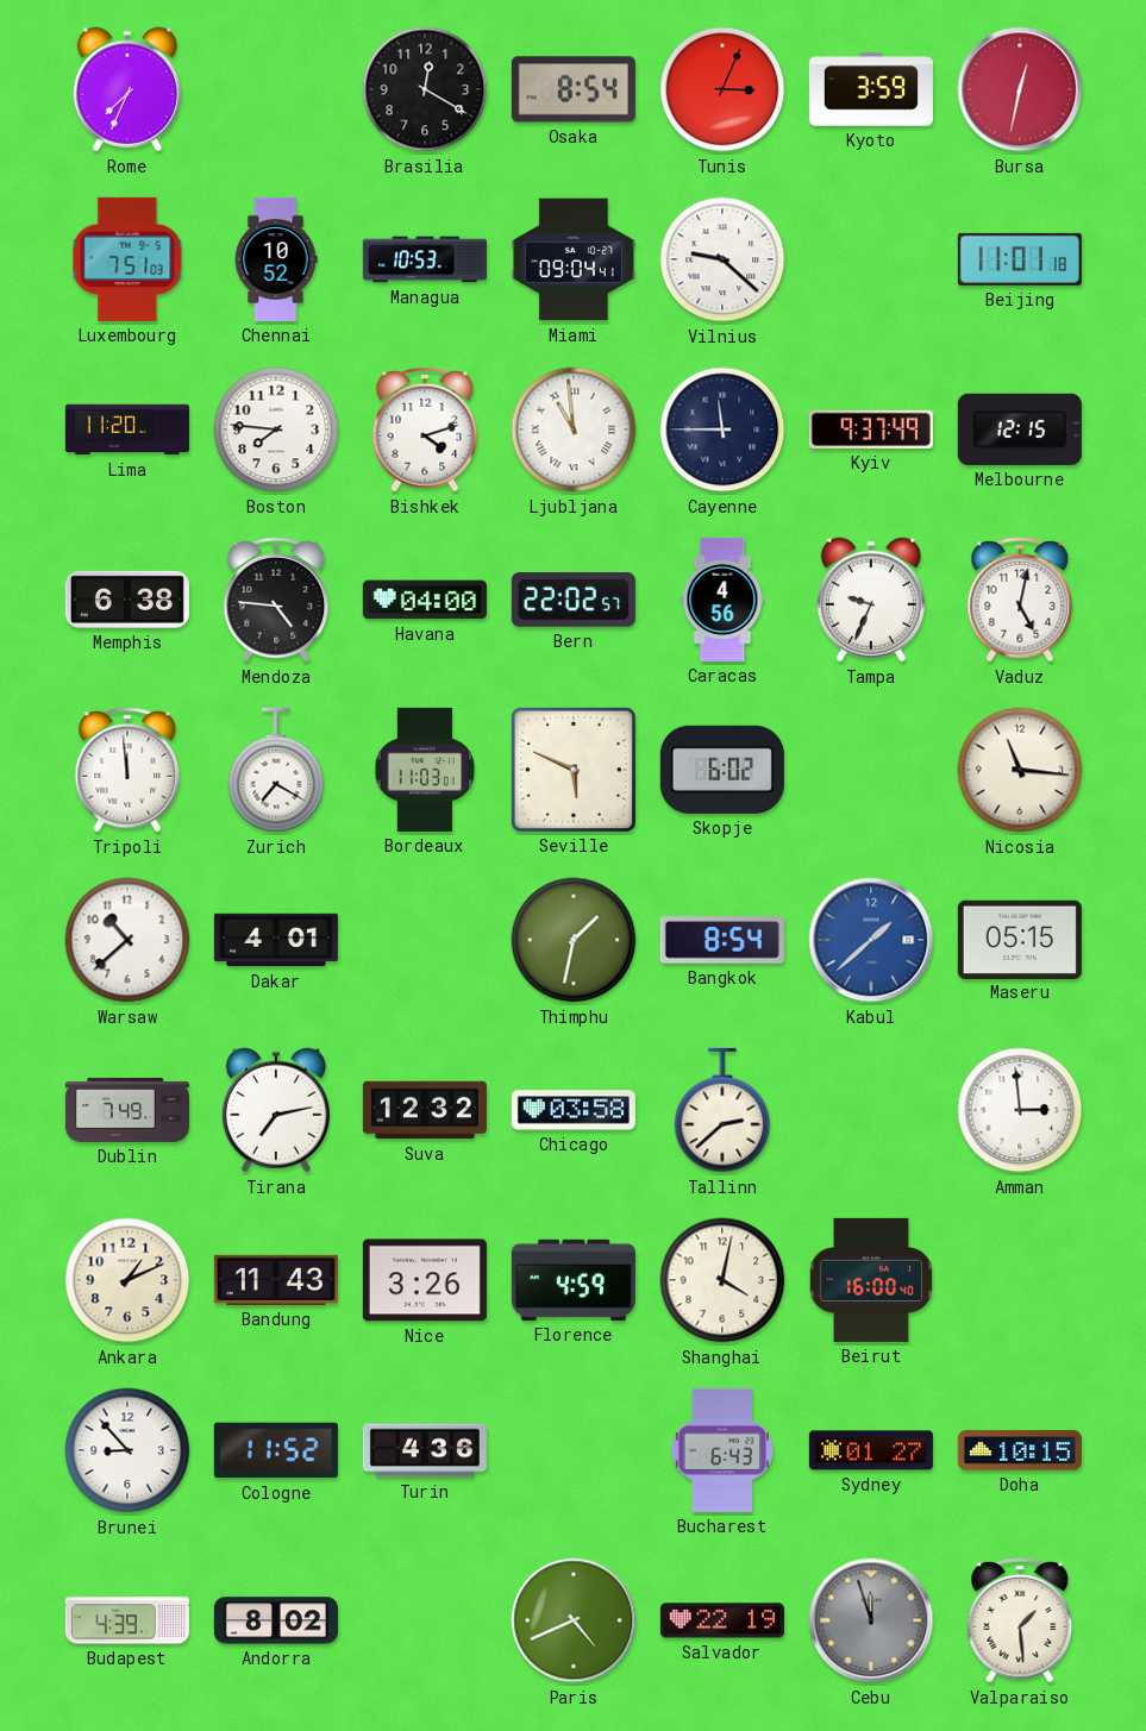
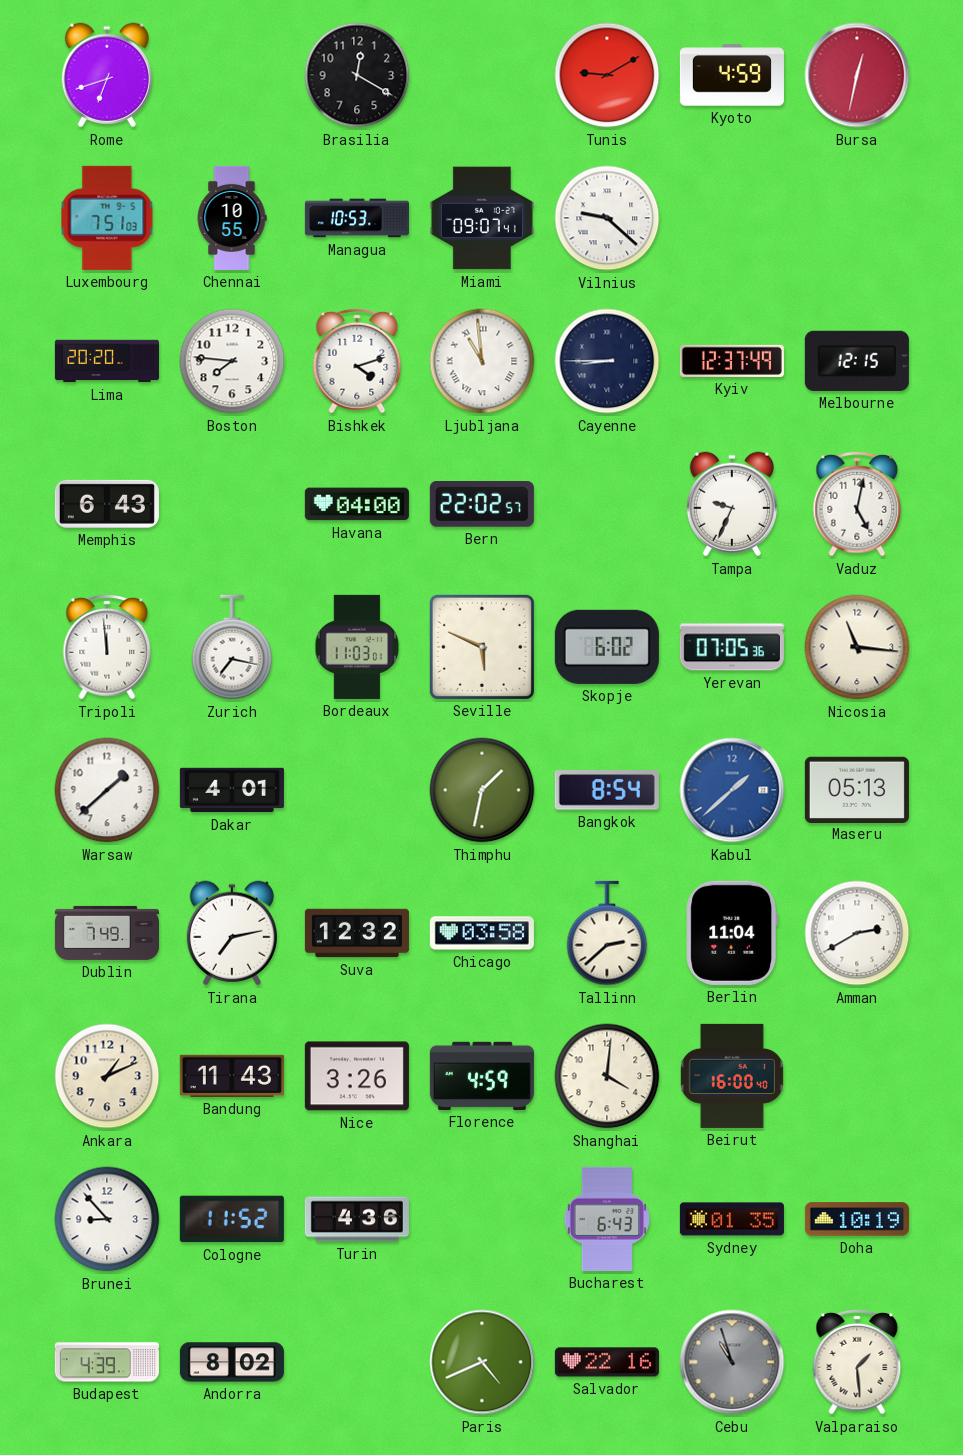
Rome: 7:34 -> 6:42
Osaka: 8:54 -> none
Tunis: 3:04 -> 9:10
Kyoto: 3:59 -> 4:59
Chennai: 10:52 -> 10:55
Miami: 09:04 -> 09:07
Beijing: 11:01 -> none
Lima: 11:20 -> 20:20
Cayenne: 11:45 -> 8:45
Kyiv: 9:37 -> 12:37
Memphis: 6:38 -> 6:43
Mendoza: 4:46 -> none
Caracas: 4:56 -> none
Zurich: 7:20 -> 7:17
Yerevan: none -> 07:05
Warsaw: 10:38 -> 1:38
Maseru: 05:15 -> 05:13
Berlin: none -> 11:04
Amman: 2:59 -> 2:40
Shanghai: 4:02 -> 4:01
Sydney: 01:27 -> 01:35
Doha: 10:15 -> 10:19
Salvador: 22:19 -> 22:16
Cebu: 11:57 -> 10:57
